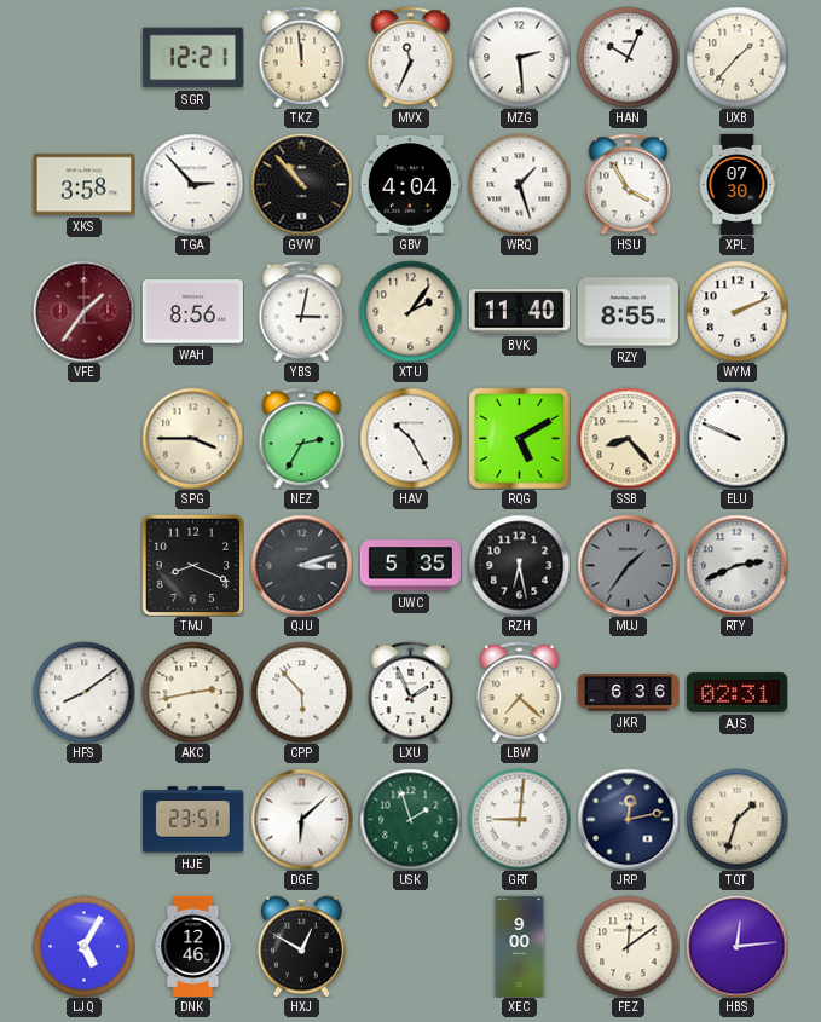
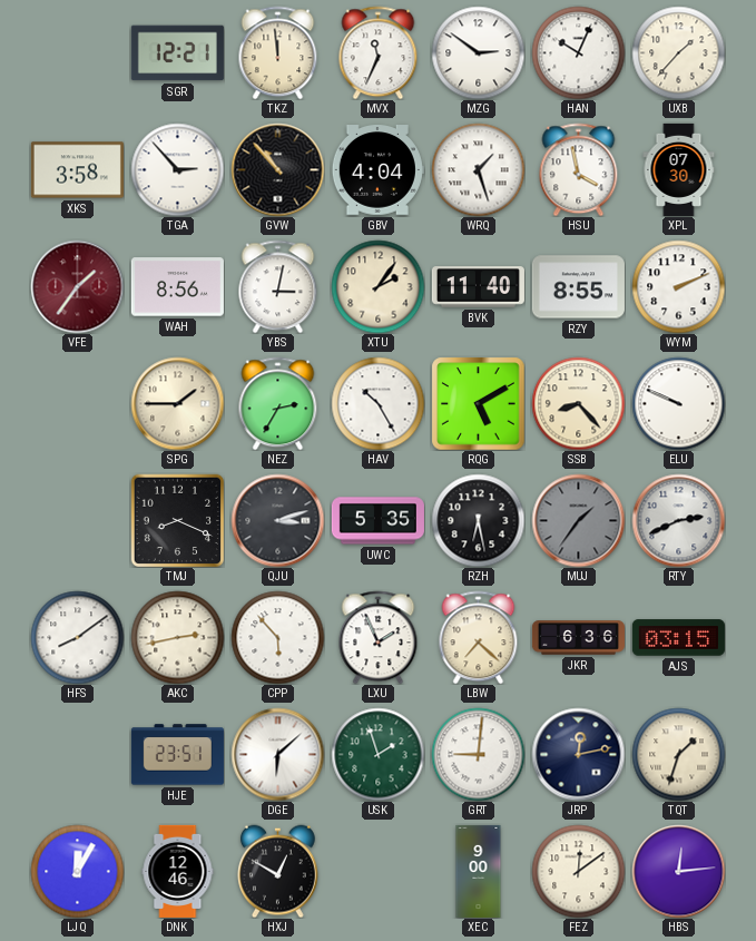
MZG: 2:29 -> 2:51
HSU: 3:55 -> 3:58
SPG: 3:45 -> 1:45
AJS: 02:31 -> 03:15
LJQ: 5:05 -> 12:05
